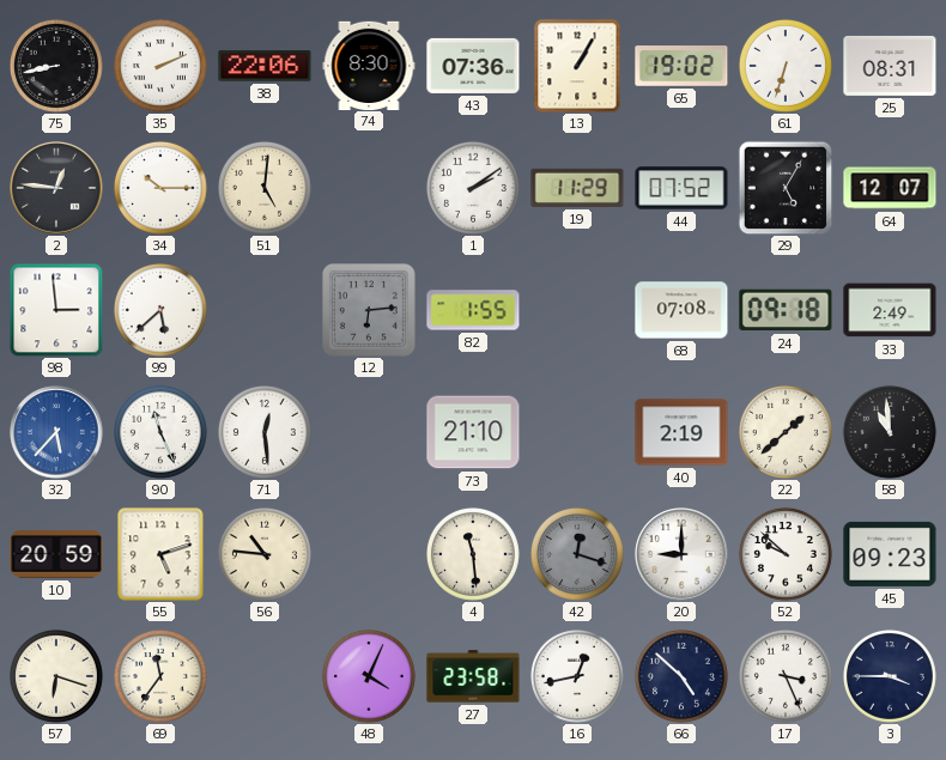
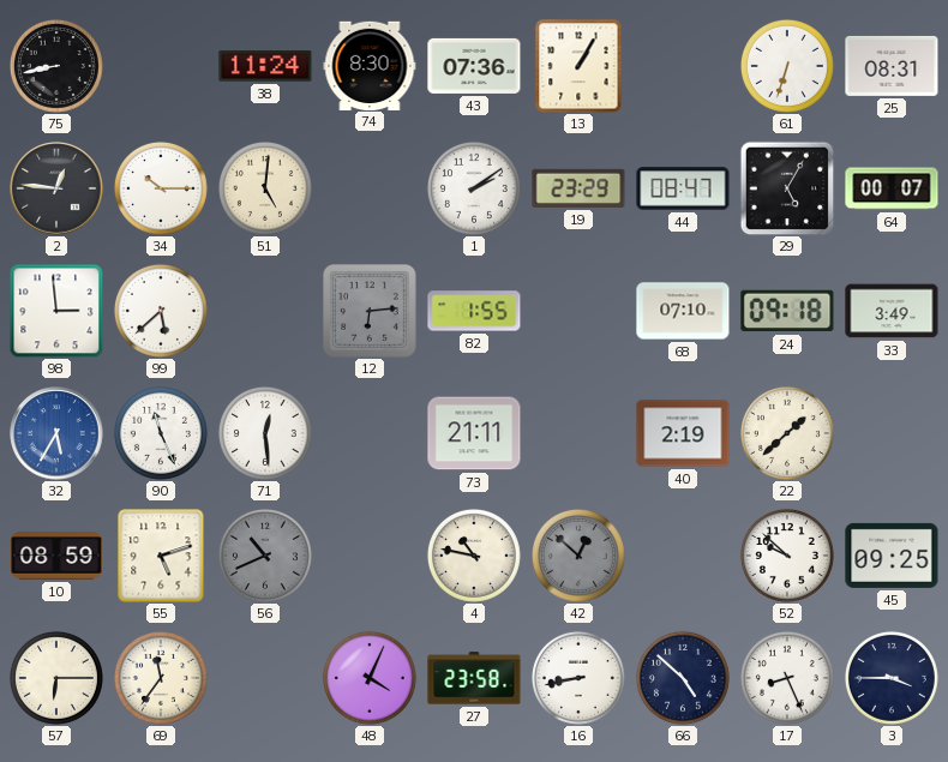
35: 2:11 -> none
38: 22:06 -> 11:24
65: 19:02 -> none
19: 11:29 -> 23:29
44: 07:52 -> 08:47
64: 12:07 -> 00:07
68: 07:08 -> 07:10
33: 2:49 -> 3:49
32: 5:37 -> 5:35
73: 21:10 -> 21:11
58: 10:59 -> none
10: 20:59 -> 08:59
56: 10:46 -> 10:41
56 dial: cream -> grey
4: 11:29 -> 10:47
42: 12:18 -> 12:52
20: 9:00 -> none
45: 09:23 -> 09:25
57: 6:18 -> 6:15
16: 12:43 -> 8:43
17: 3:26 -> 8:26
